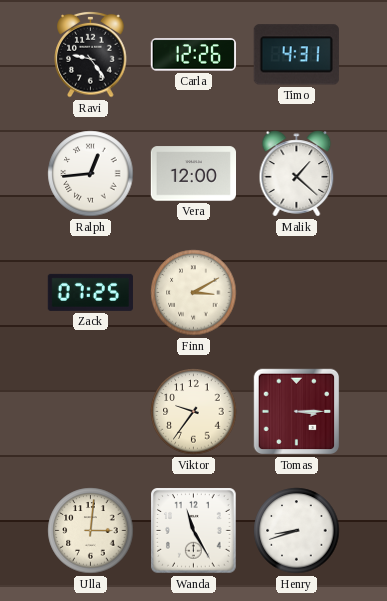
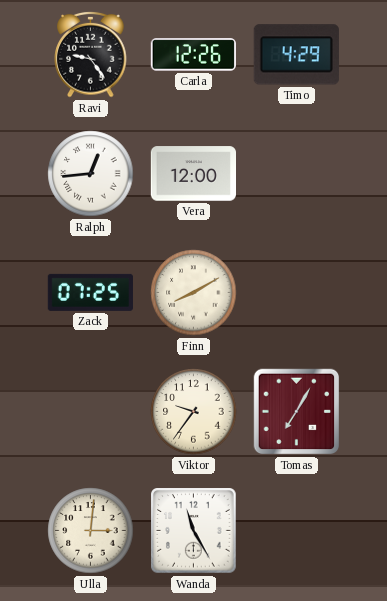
Timo: 4:31 -> 4:29
Malik: 1:22 -> none
Finn: 3:10 -> 8:10
Tomas: 3:15 -> 7:05
Henry: 8:42 -> none
